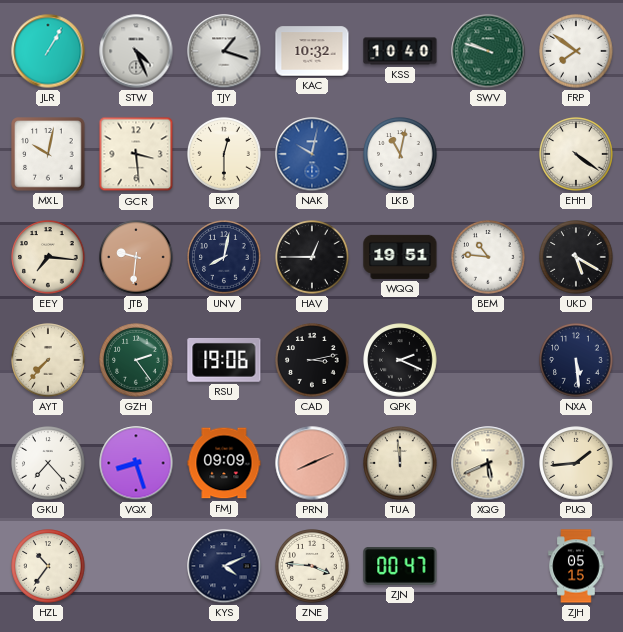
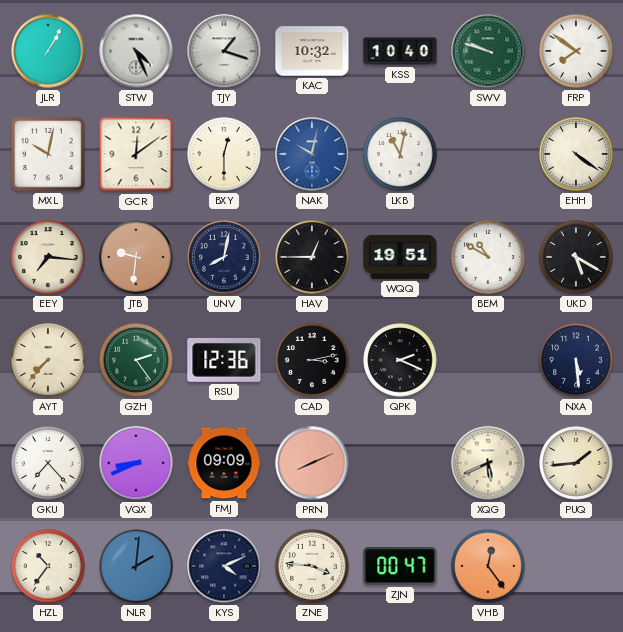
GCR: 3:29 -> 12:09
BEM: 10:46 -> 10:50
RSU: 19:06 -> 12:36
VQX: 8:27 -> 8:41
TUA: 11:59 -> none
NLR: none -> 2:01
VHB: none -> 12:24
ZJH: 05:15 -> none
